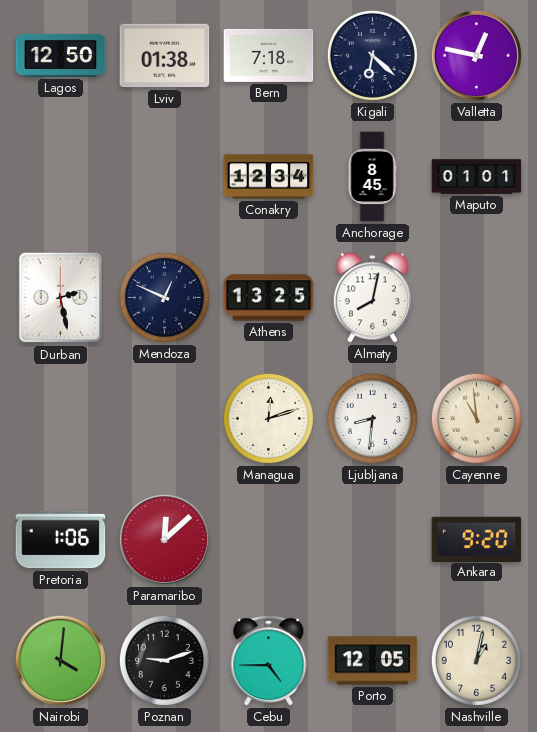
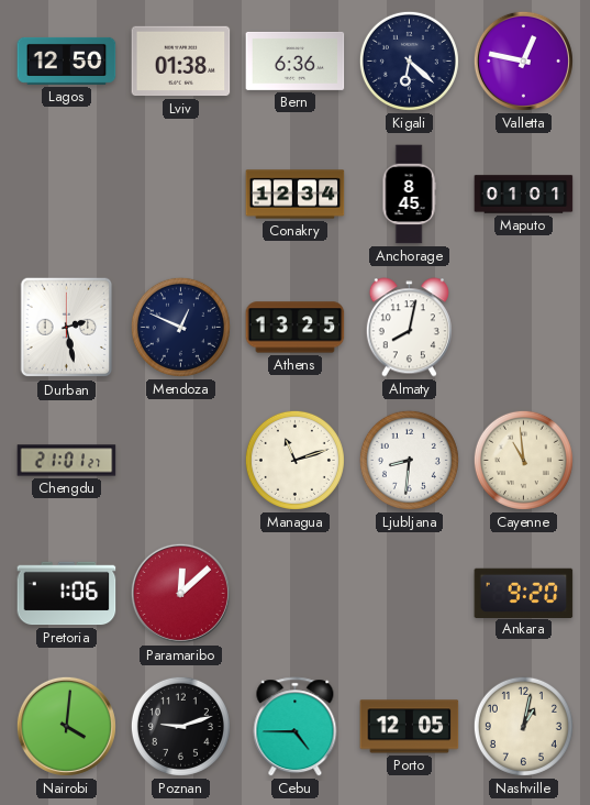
Bern: 7:18 -> 6:36
Chengdu: none -> 21:01
Managua: 12:12 -> 11:12
